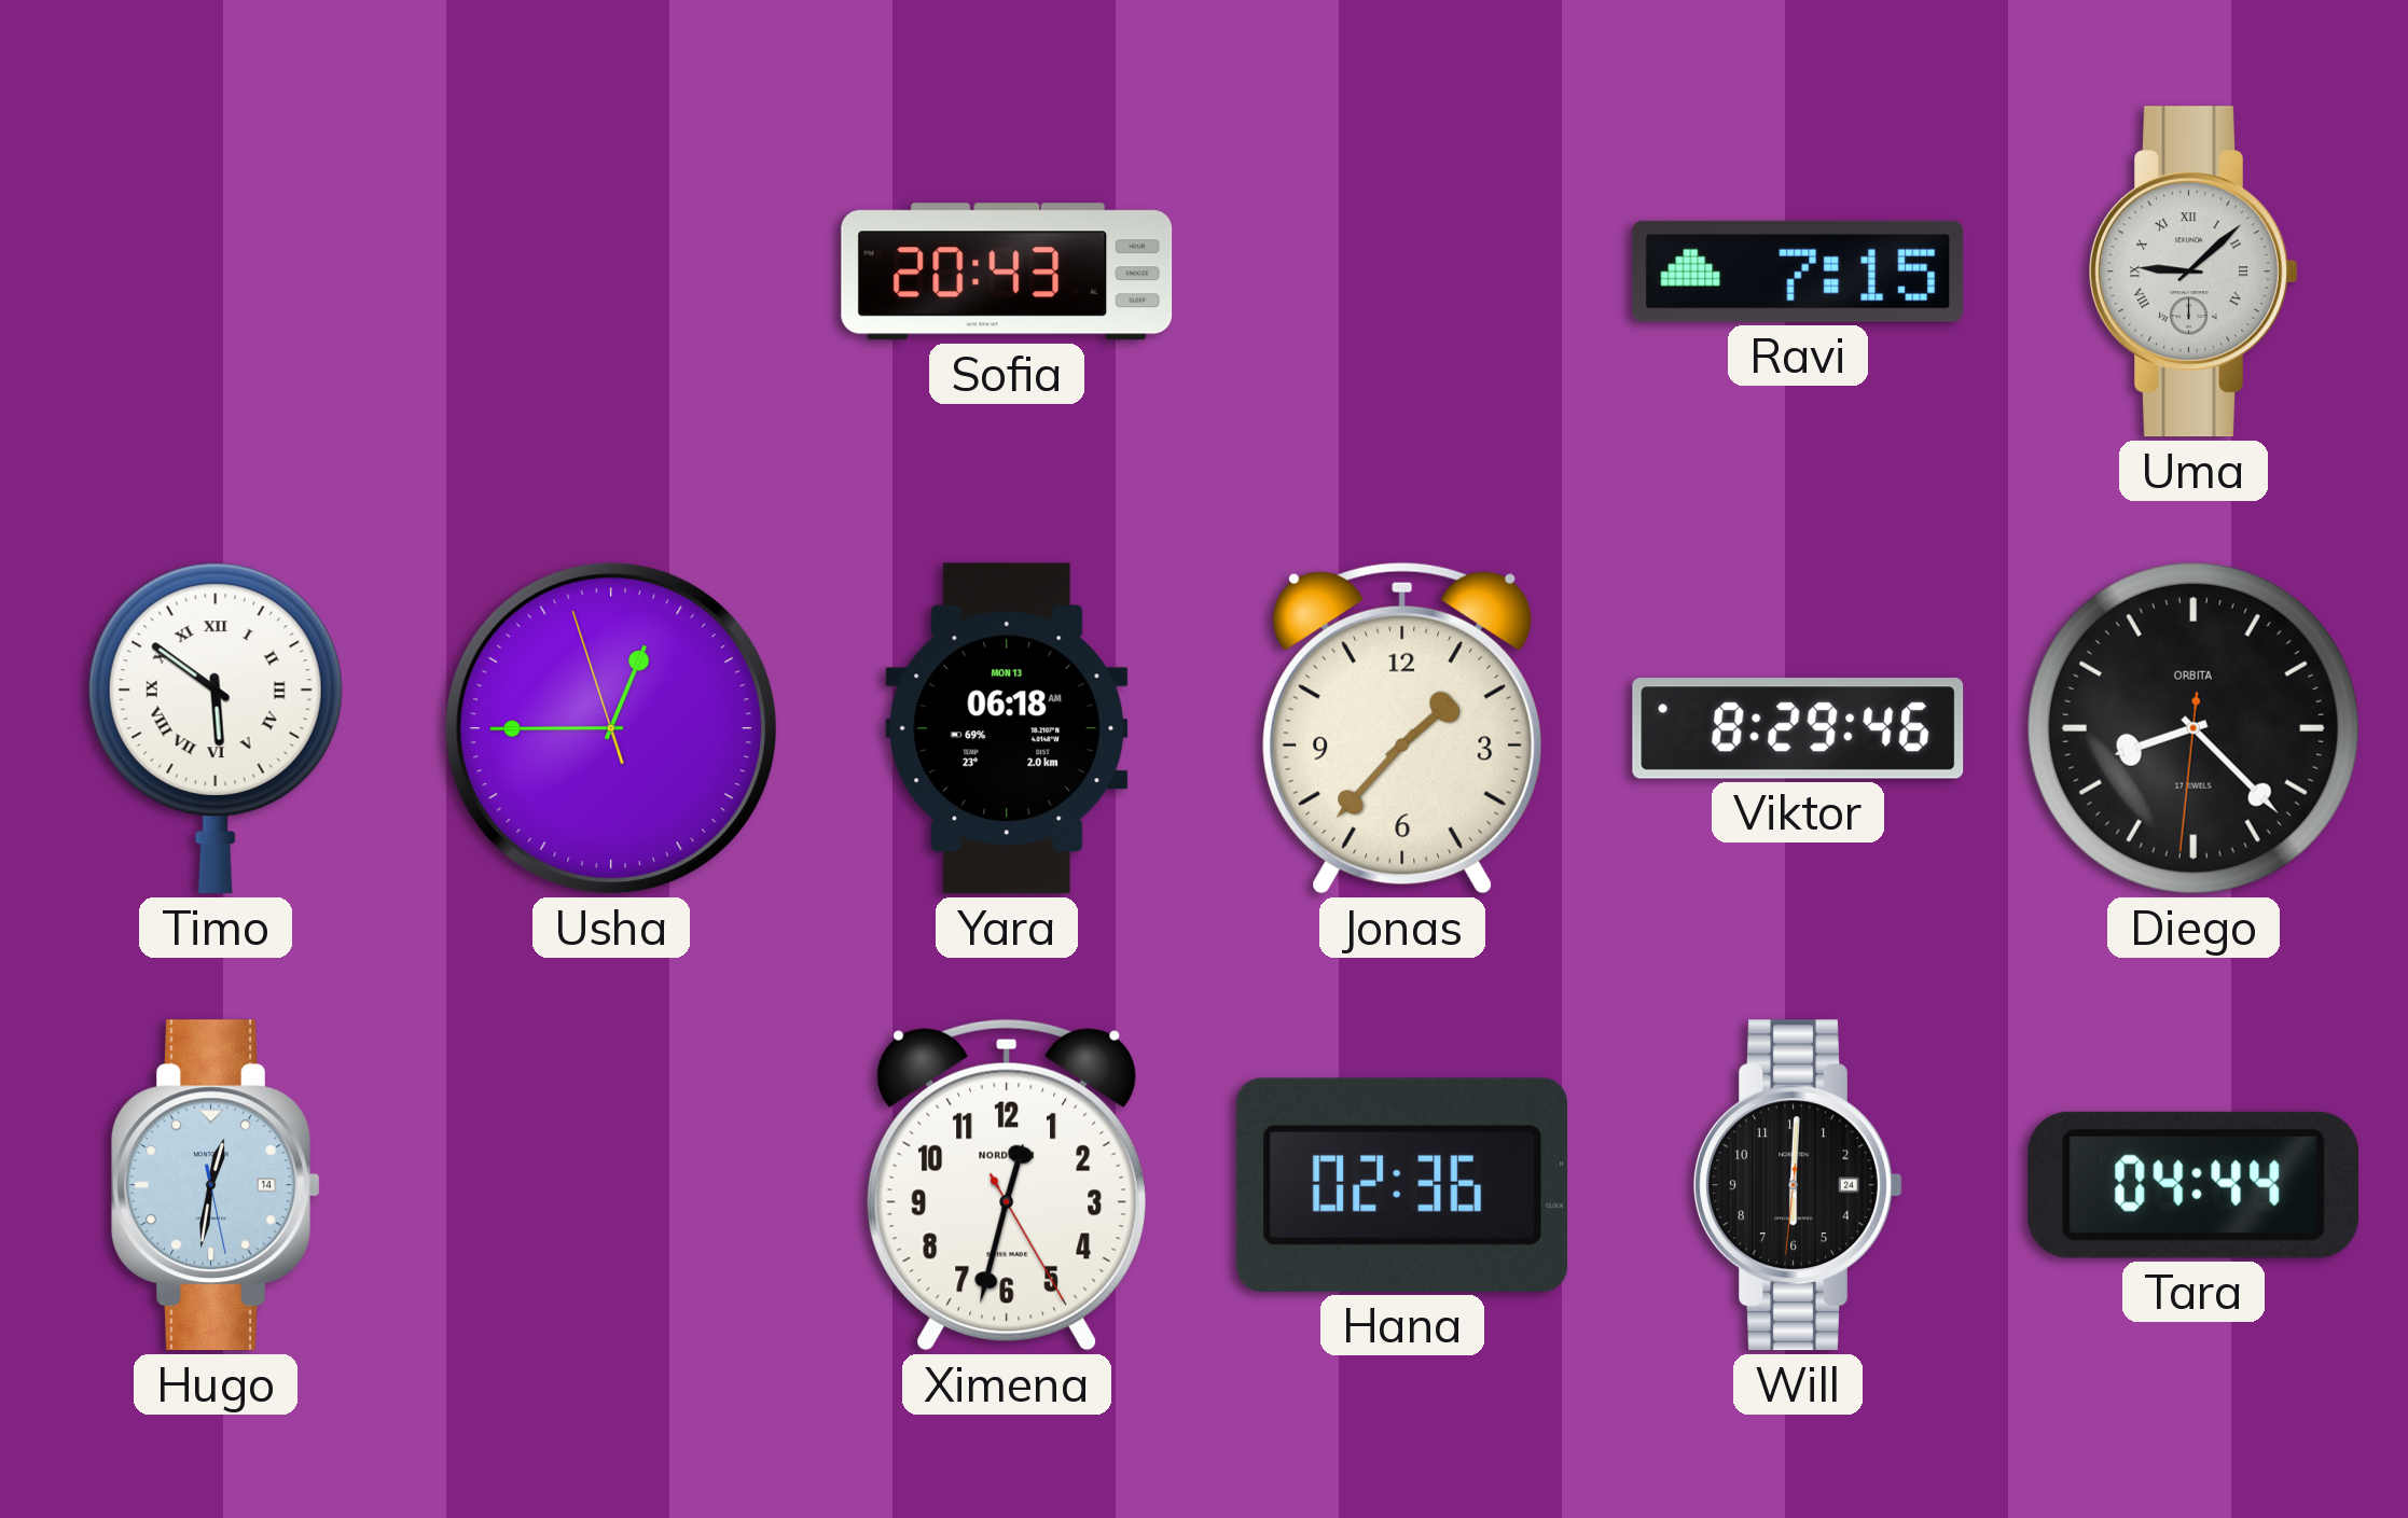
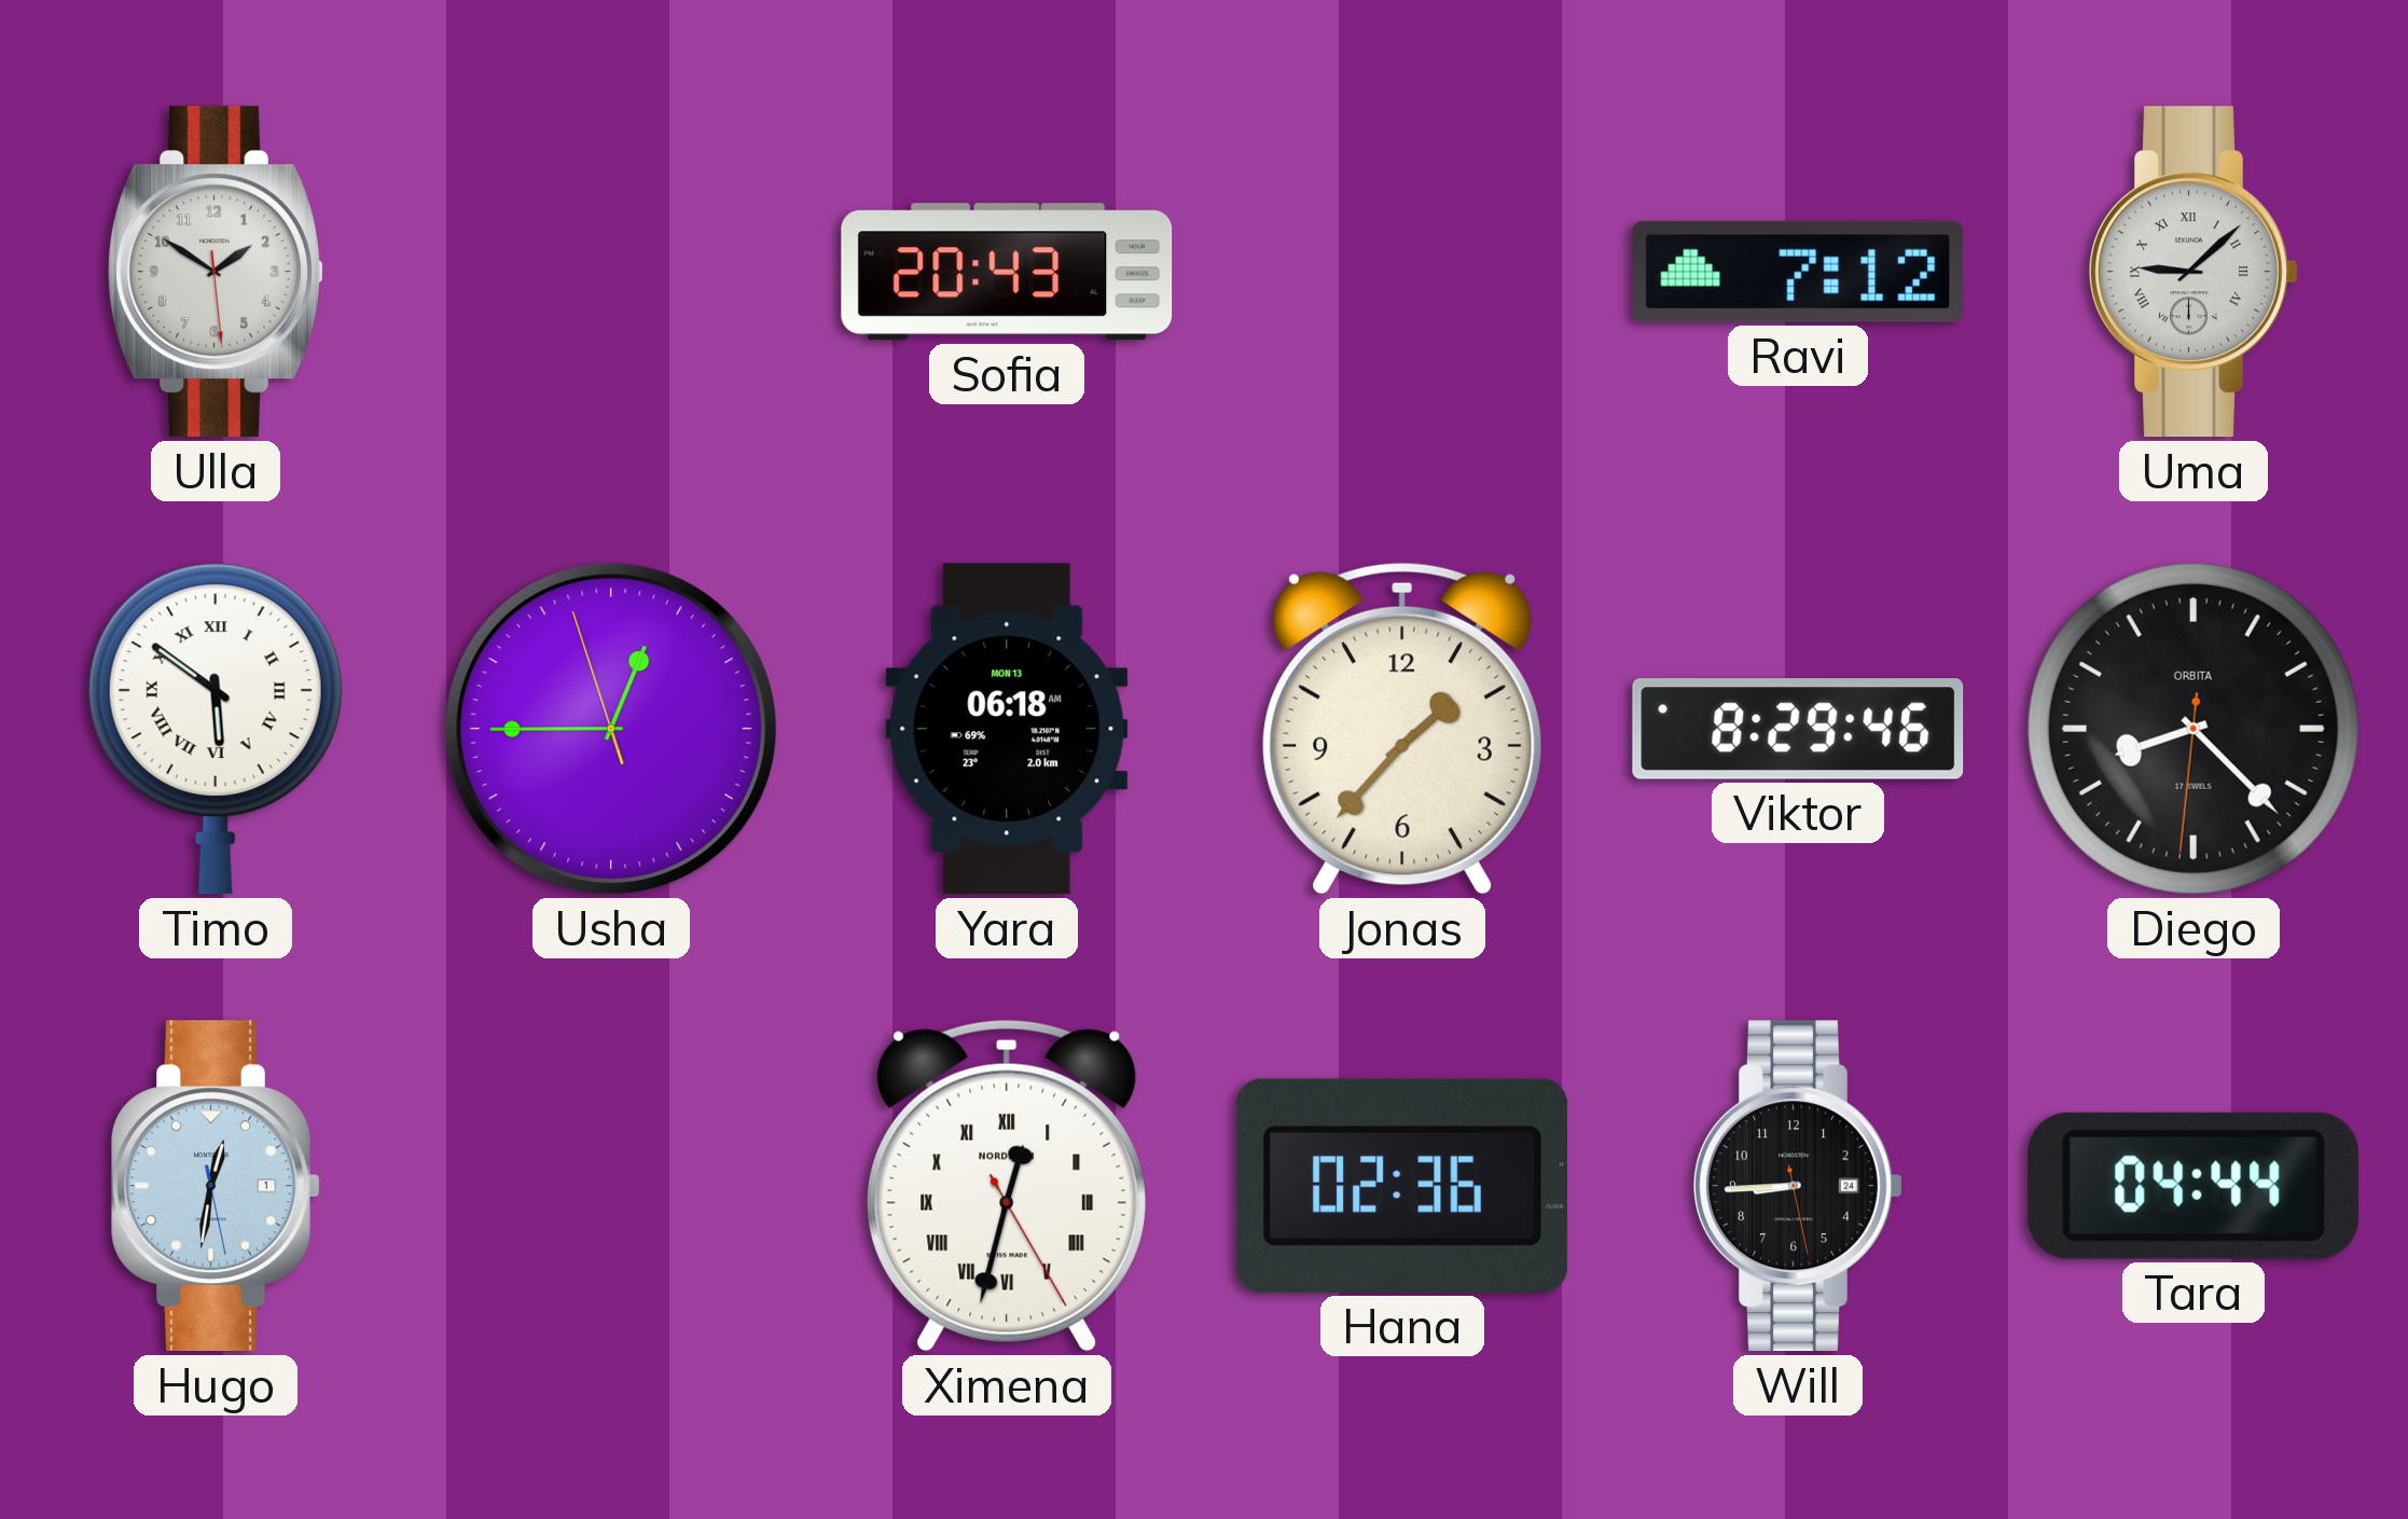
Ulla: none -> 1:50
Ravi: 7:15 -> 7:12
Hugo date: 14 -> 1
Ximena numerals: Arabic -> Roman
Will: 6:00 -> 8:44
